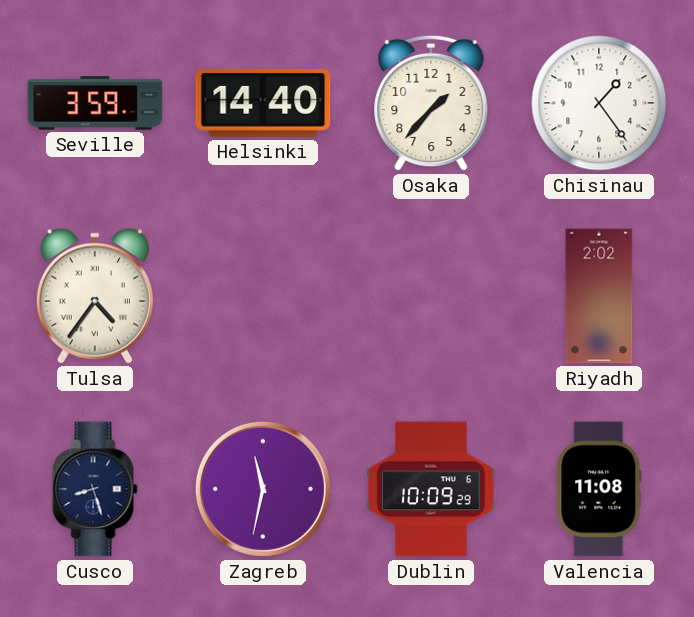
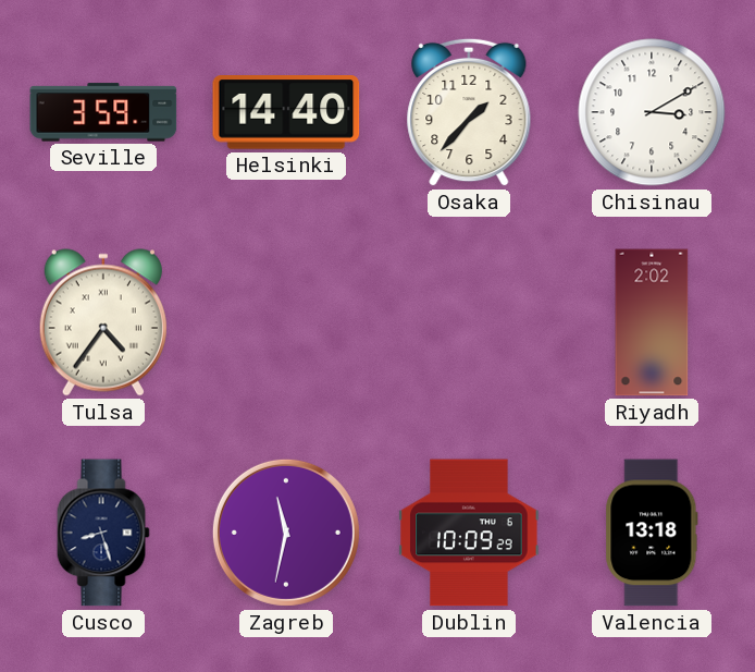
Chisinau: 1:24 -> 3:10
Valencia: 11:08 -> 13:18
